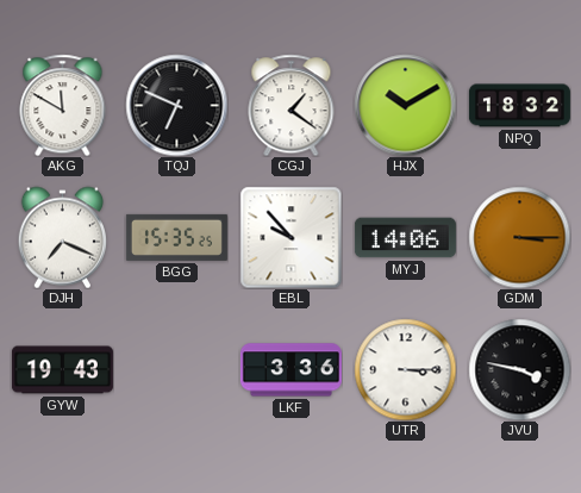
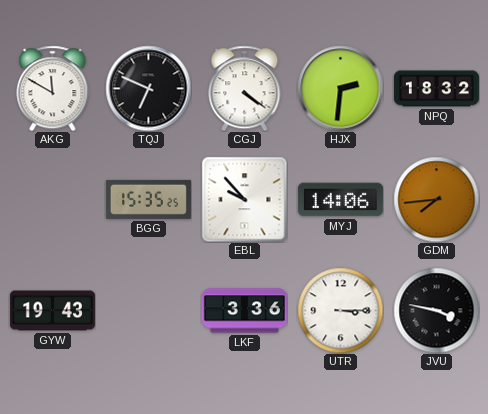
CGJ: 1:21 -> 4:21
HJX: 10:10 -> 2:31
DJH: 7:19 -> none
GDM: 3:15 -> 7:44
